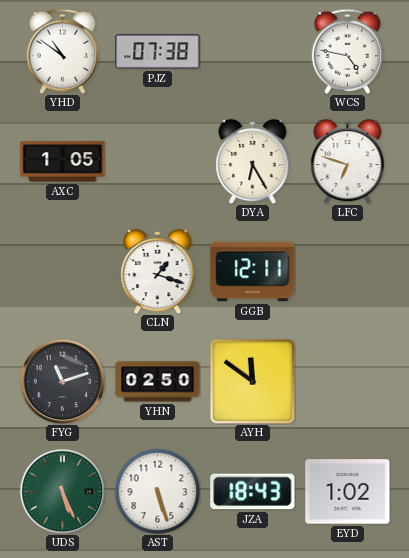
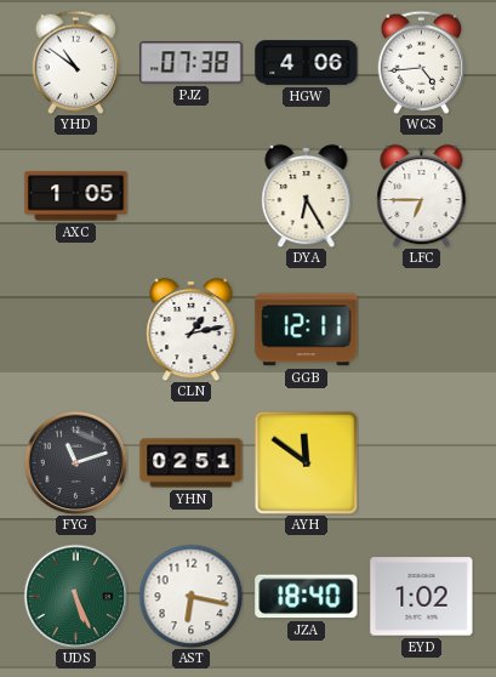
HGW: none -> 4:06
WCS: 4:47 -> 4:44
LFC: 6:48 -> 6:45
CLN: 1:18 -> 1:13
YHN: 02:50 -> 02:51
AST: 5:27 -> 6:17
JZA: 18:43 -> 18:40
